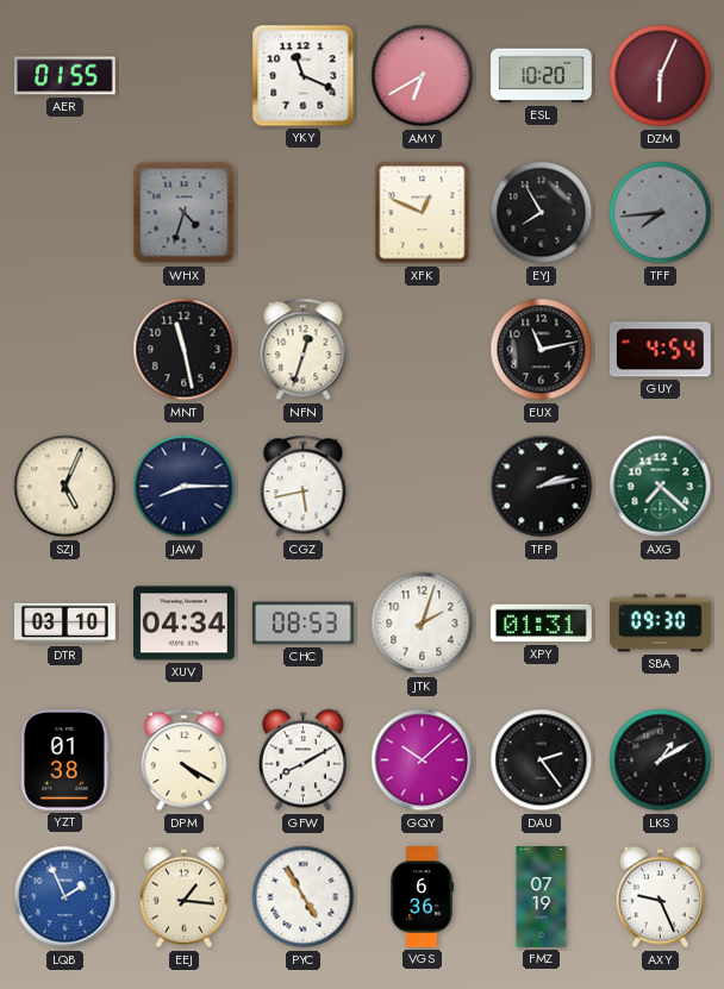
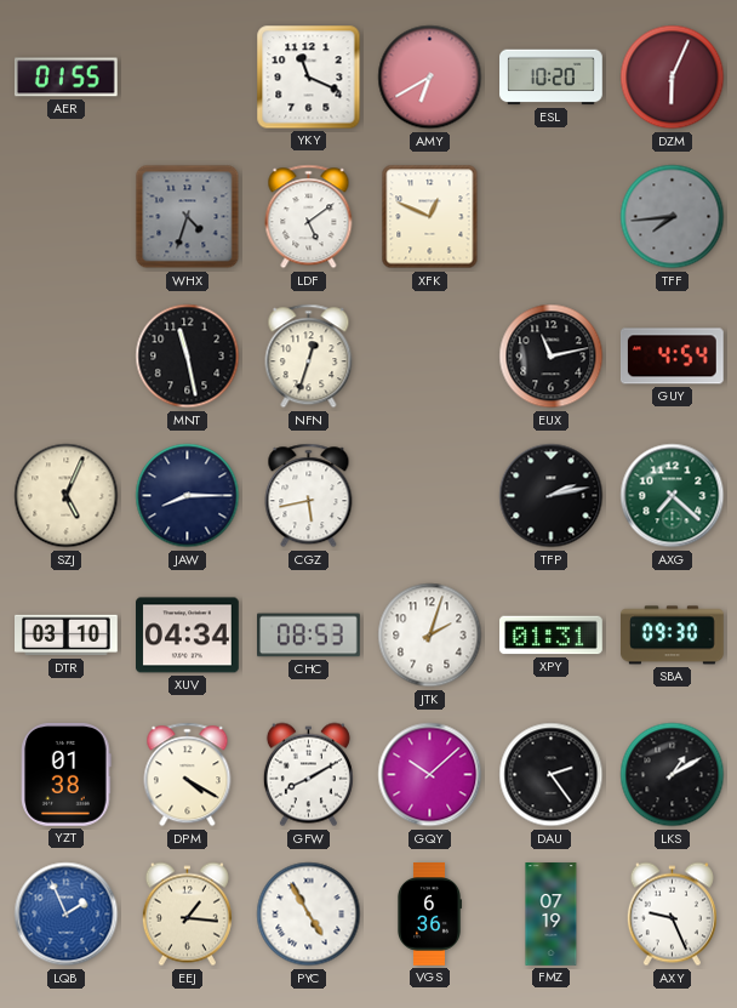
LDF: none -> 5:09
EYJ: 7:55 -> none
